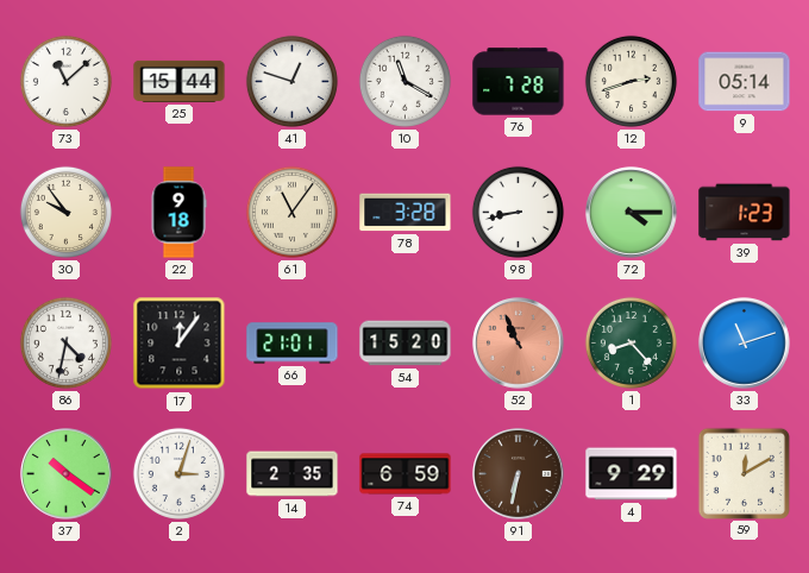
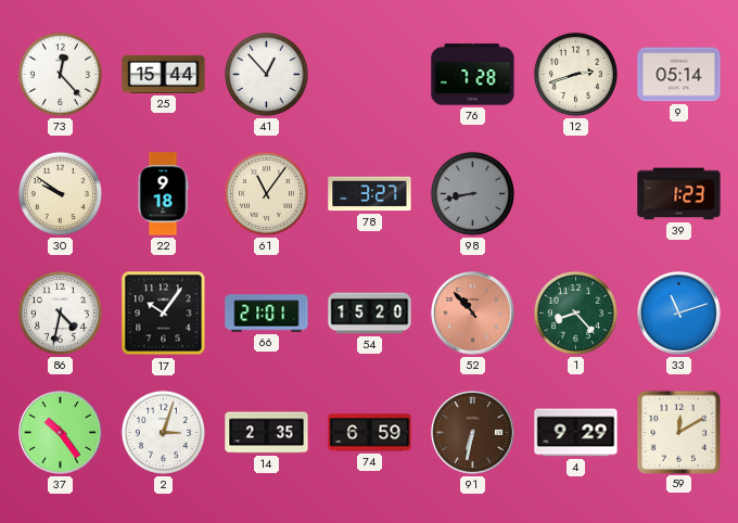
73: 11:08 -> 12:23
41: 12:48 -> 12:53
10: 11:20 -> none
30: 9:54 -> 9:51
78: 3:28 -> 3:27
98 dial: white -> grey
72: 4:15 -> none
17: 12:06 -> 10:06
52: 10:56 -> 10:53
37: 10:21 -> 10:24
